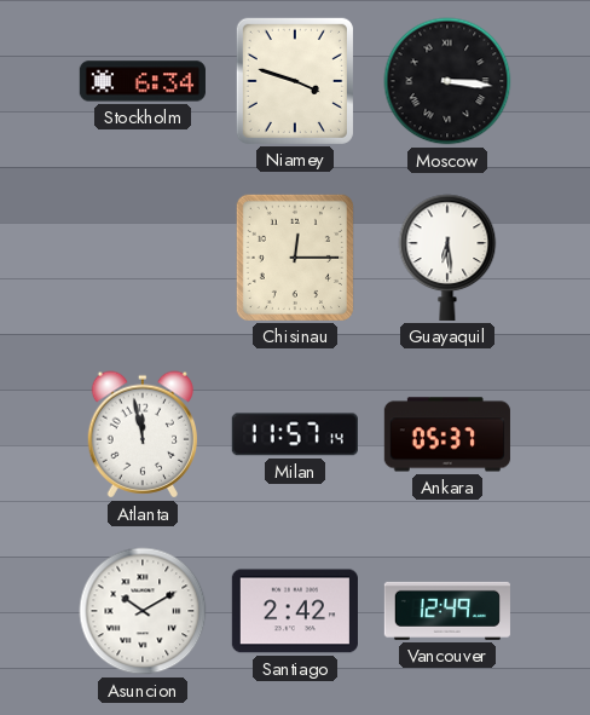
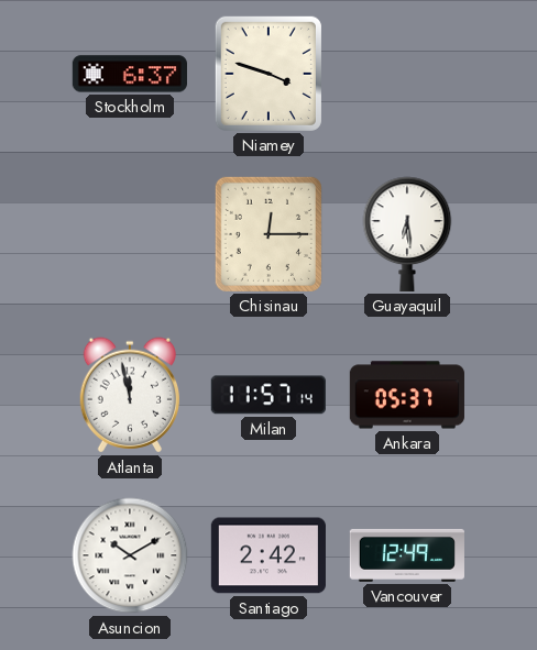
Stockholm: 6:34 -> 6:37
Moscow: 3:16 -> none
